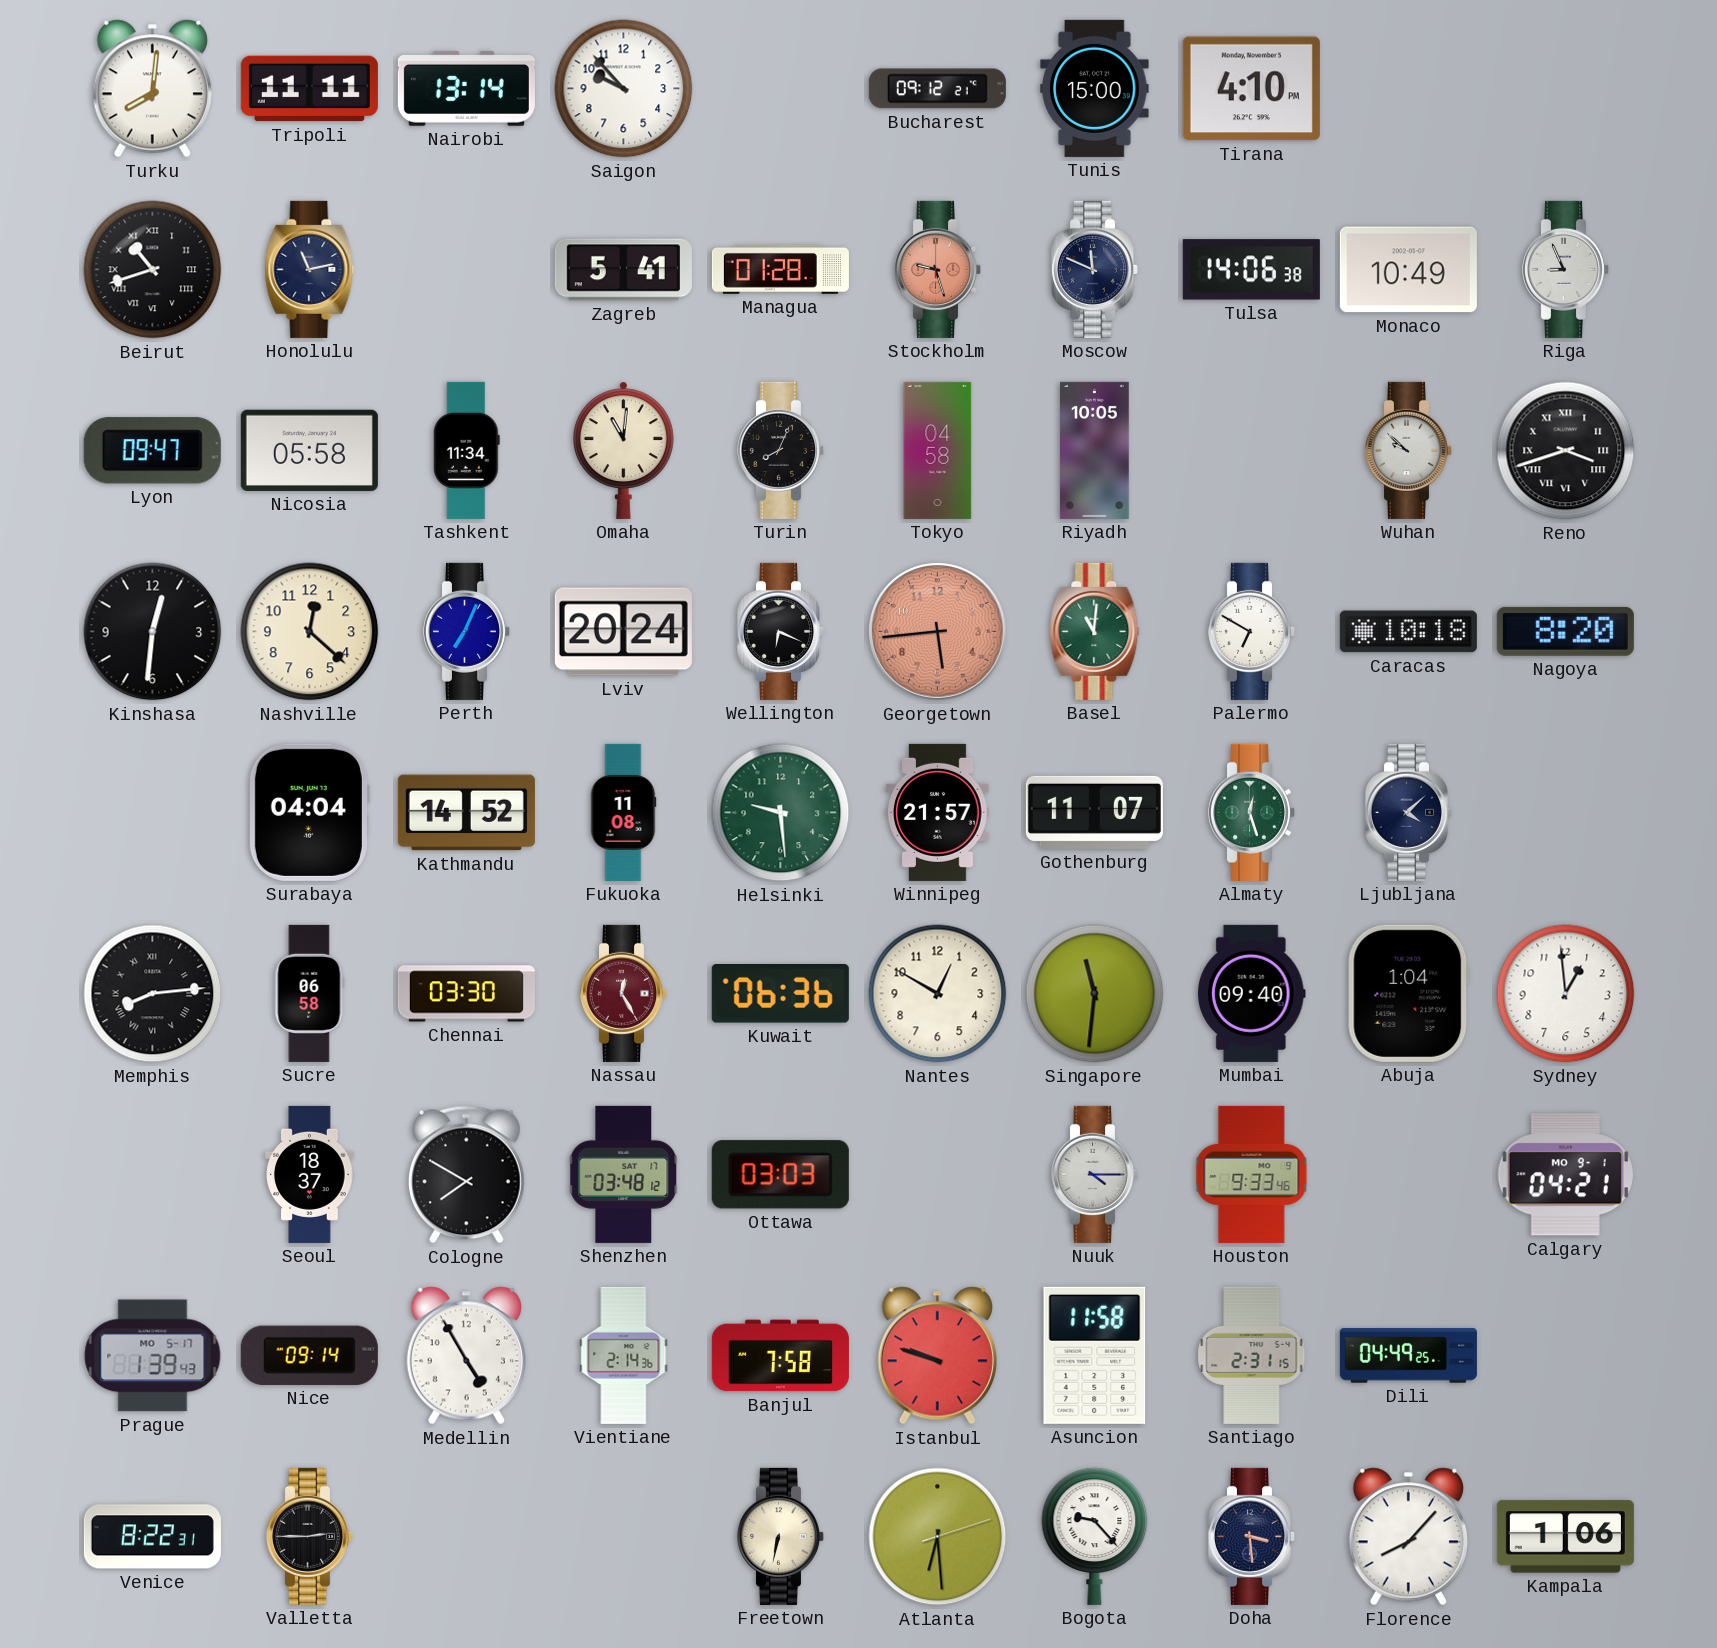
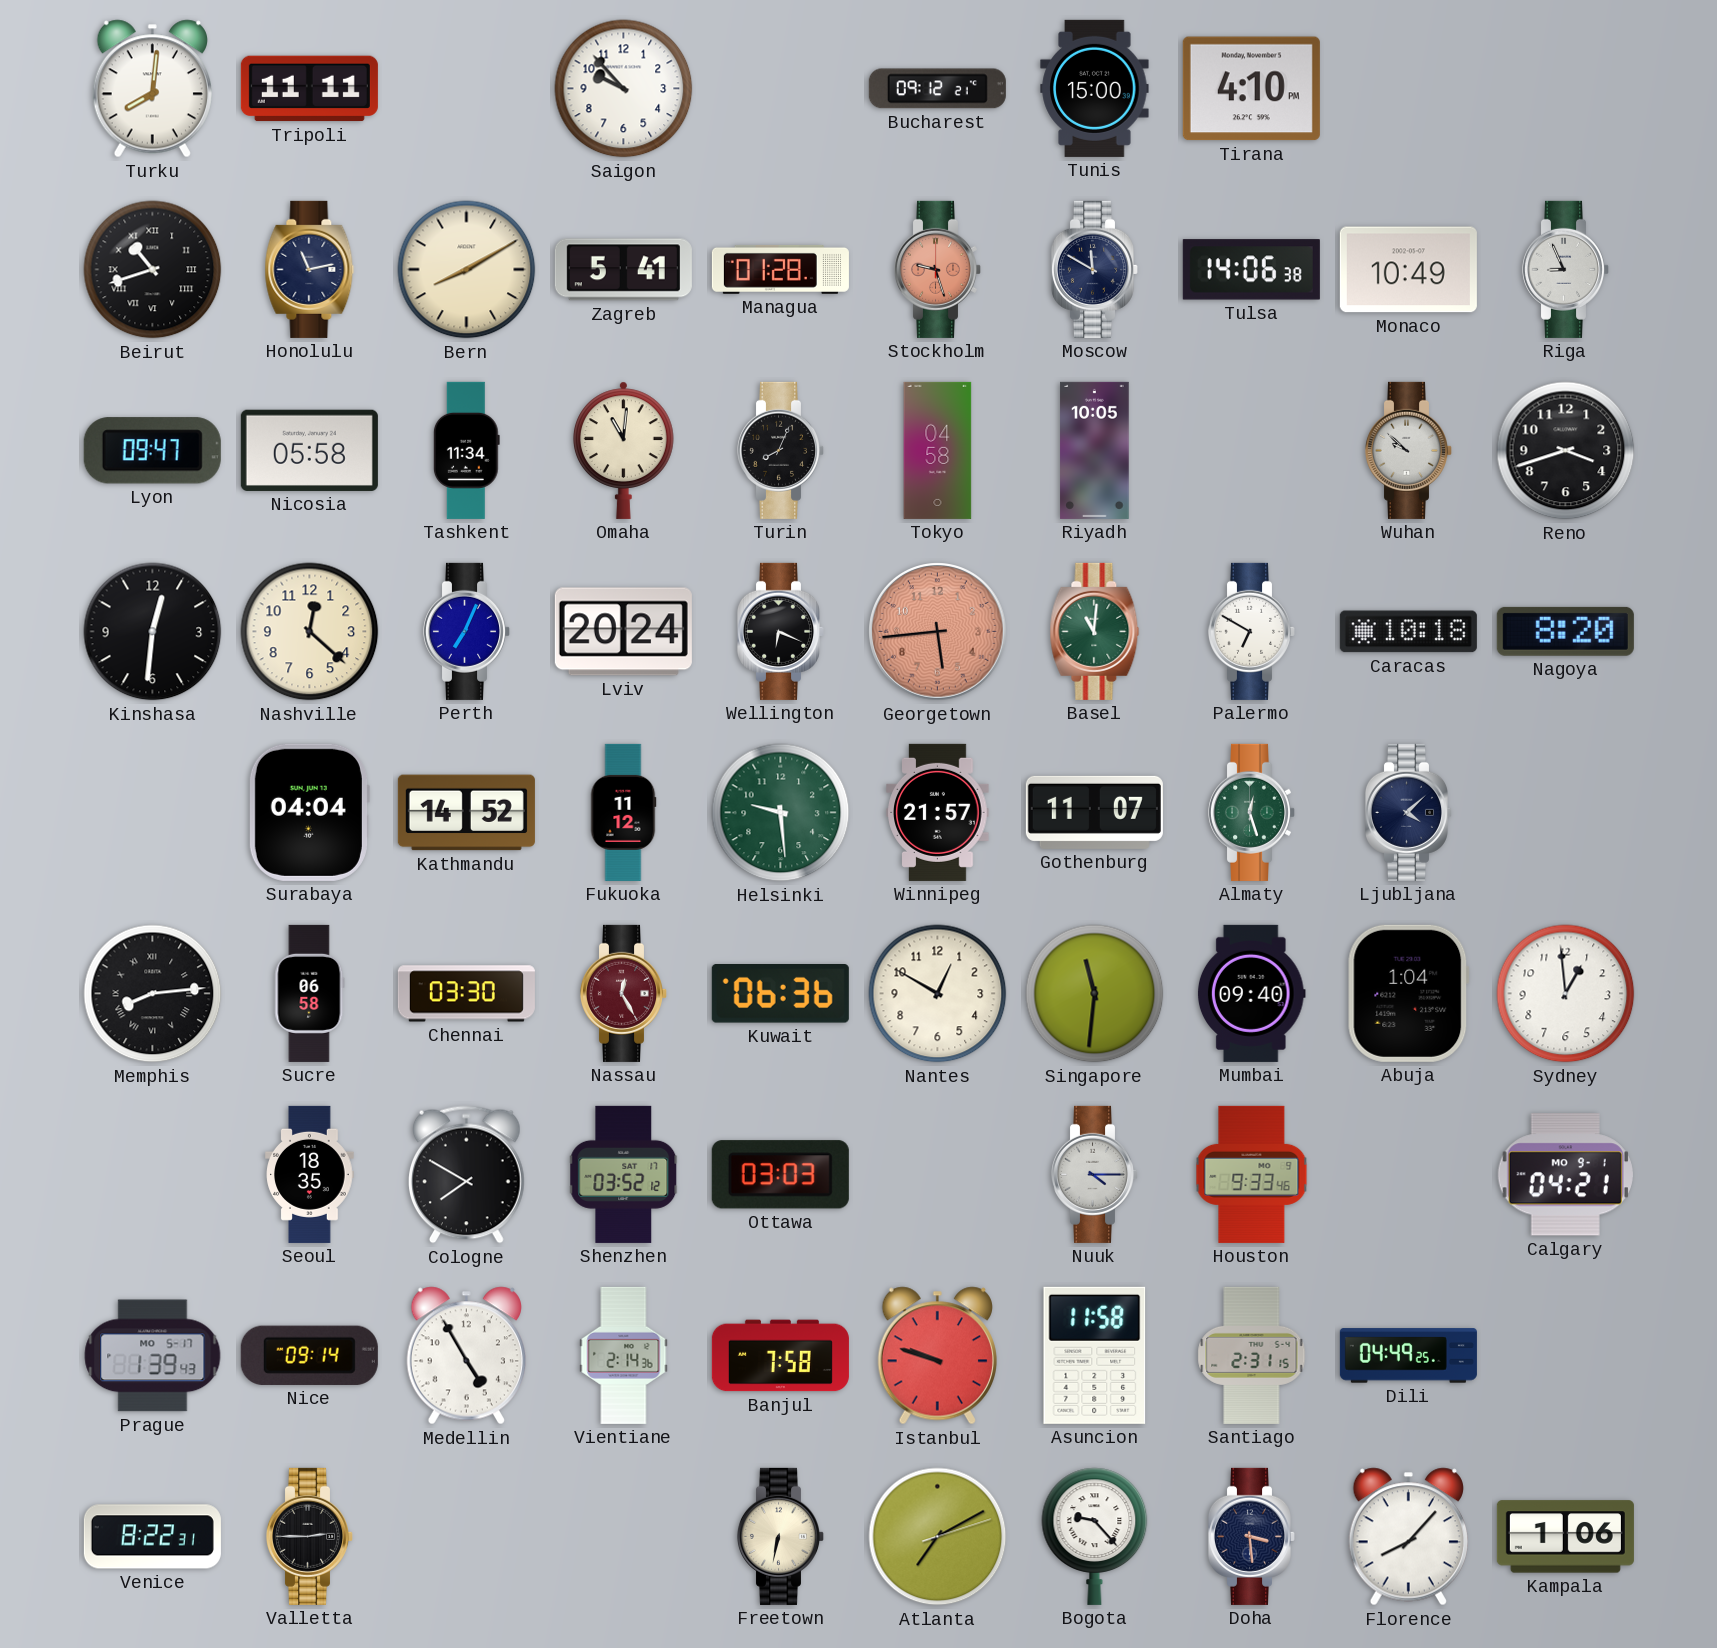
Nairobi: 13:14 -> none
Bern: none -> 8:10
Moscow: 11:49 -> 11:50
Reno numerals: Roman -> Arabic
Fukuoka: 11:08 -> 11:12
Seoul: 18:37 -> 18:35
Shenzhen: 03:48 -> 03:52
Atlanta: 6:29 -> 7:10
